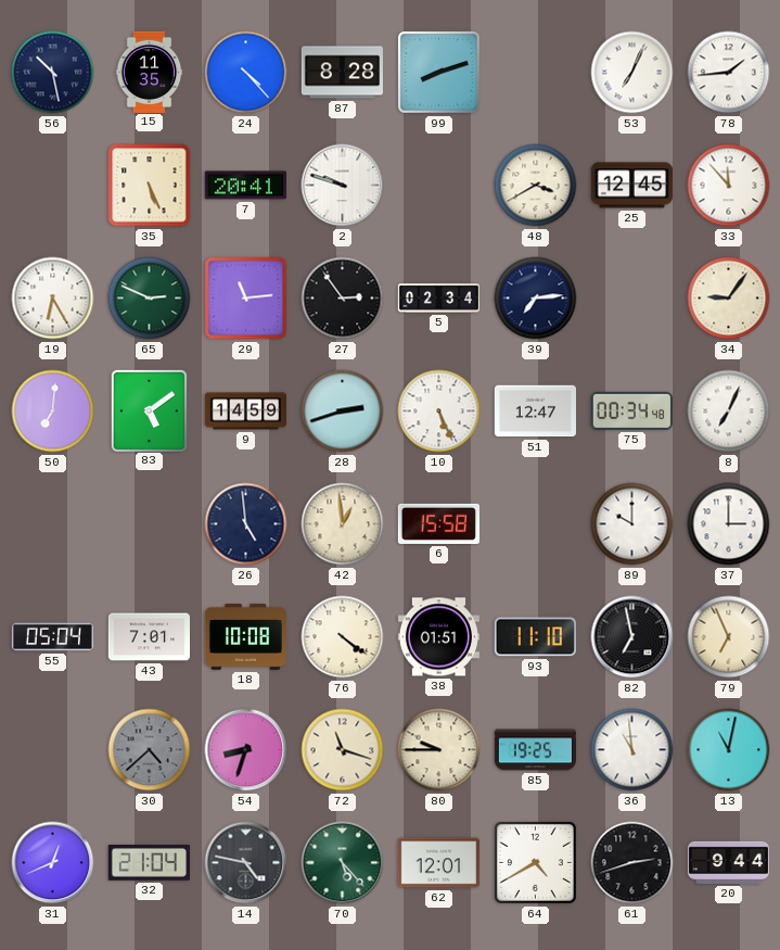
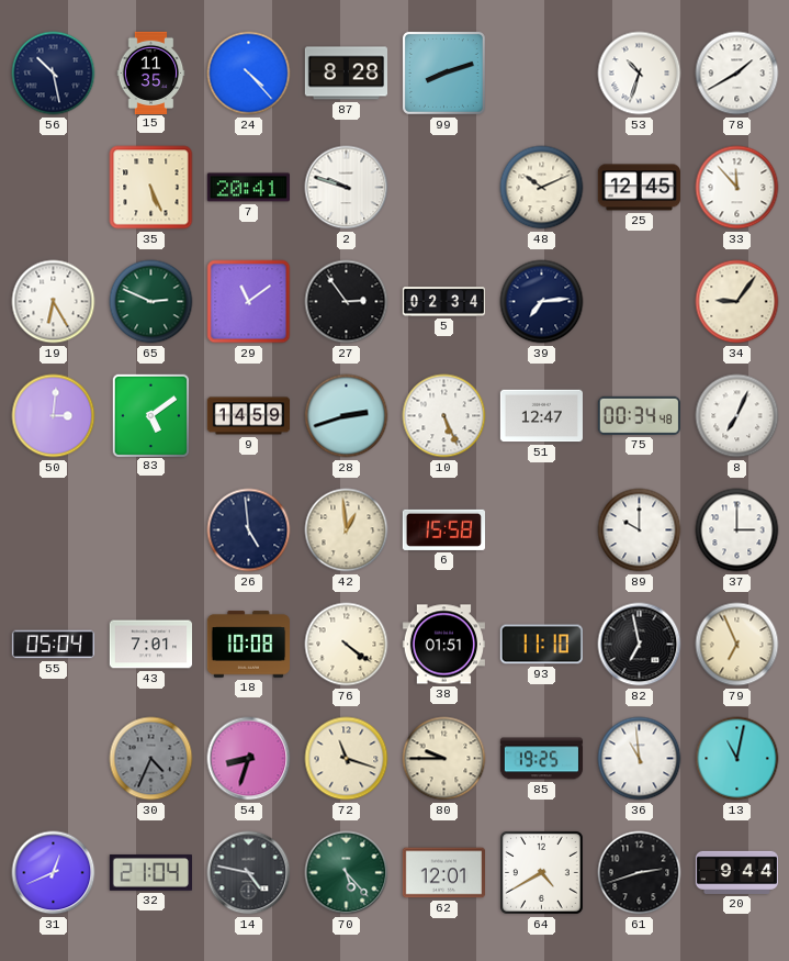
53: 7:04 -> 10:33
78: 1:44 -> 1:40
48: 3:40 -> 10:11
29: 11:14 -> 11:09
50: 7:01 -> 3:01
30: 4:38 -> 4:34
